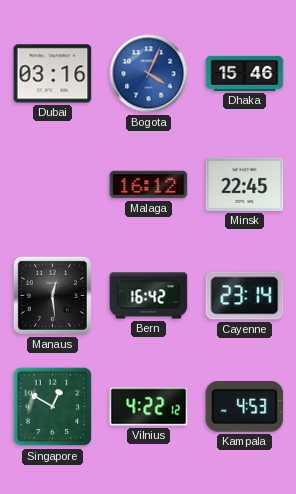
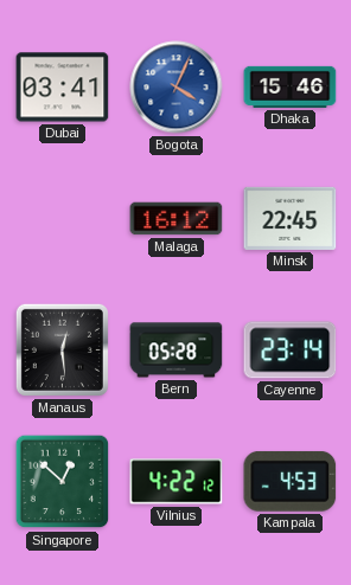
Dubai: 03:16 -> 03:41
Bern: 16:42 -> 05:28
Singapore: 12:50 -> 12:52
